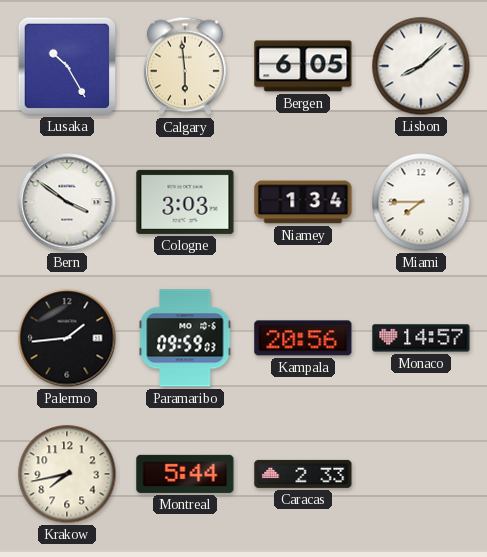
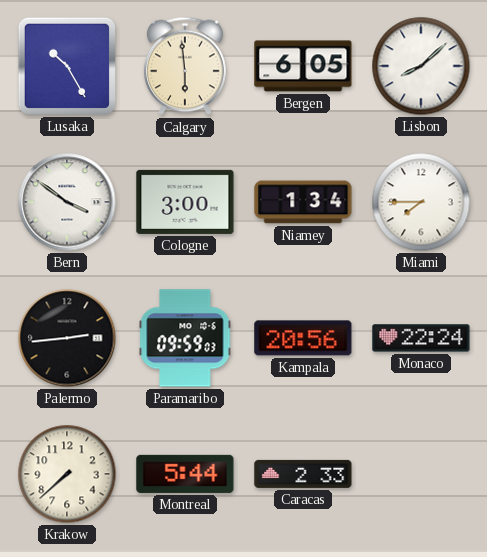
Cologne: 3:03 -> 3:00
Palermo: 1:44 -> 2:44
Monaco: 14:57 -> 22:24
Krakow: 7:43 -> 7:38
